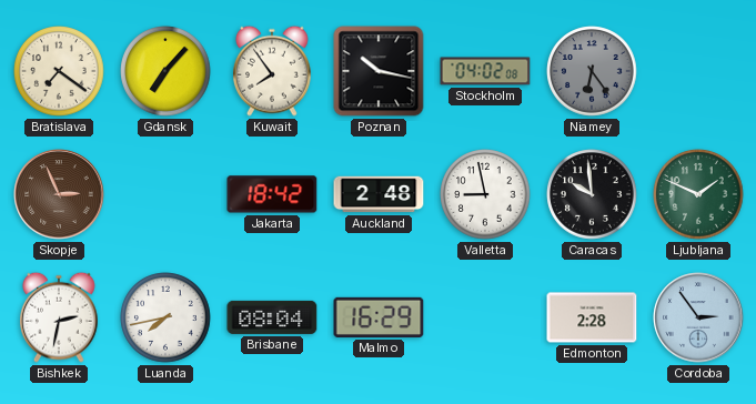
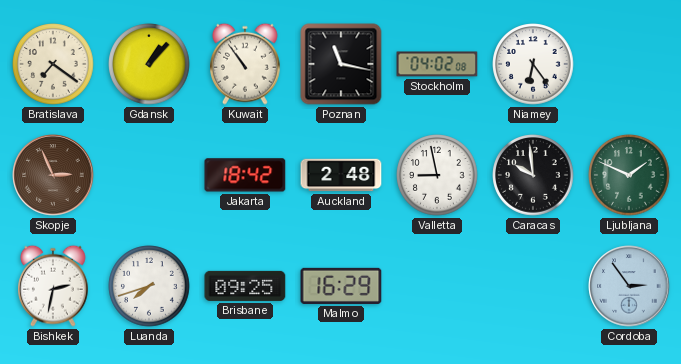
Gdansk: 7:07 -> 1:07
Kuwait: 7:54 -> 10:54
Poznan: 10:17 -> 11:17
Niamey dial: grey -> white
Luanda: 7:43 -> 7:42
Brisbane: 08:04 -> 09:25
Edmonton: 2:28 -> none
